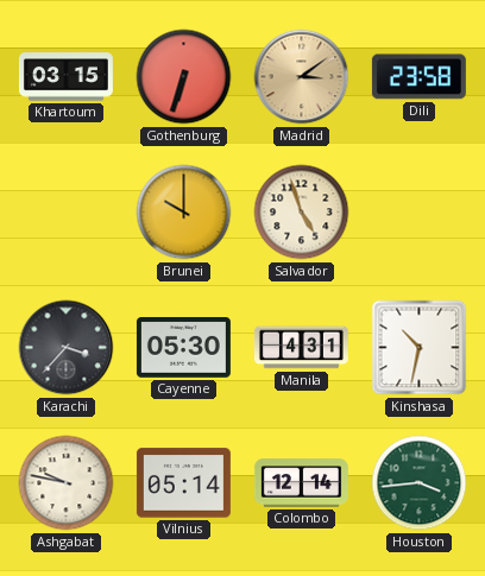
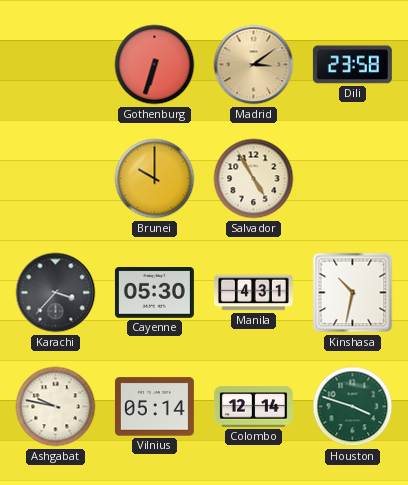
Khartoum: 03:15 -> none
Salvador: 4:57 -> 4:55
Houston: 3:44 -> 3:48
